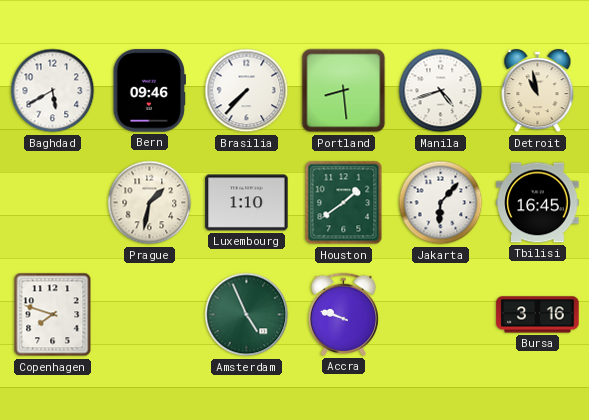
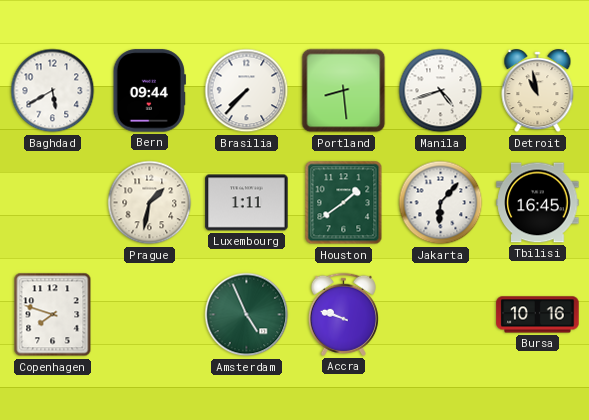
Bern: 09:46 -> 09:44
Luxembourg: 1:10 -> 1:11
Bursa: 3:16 -> 10:16
